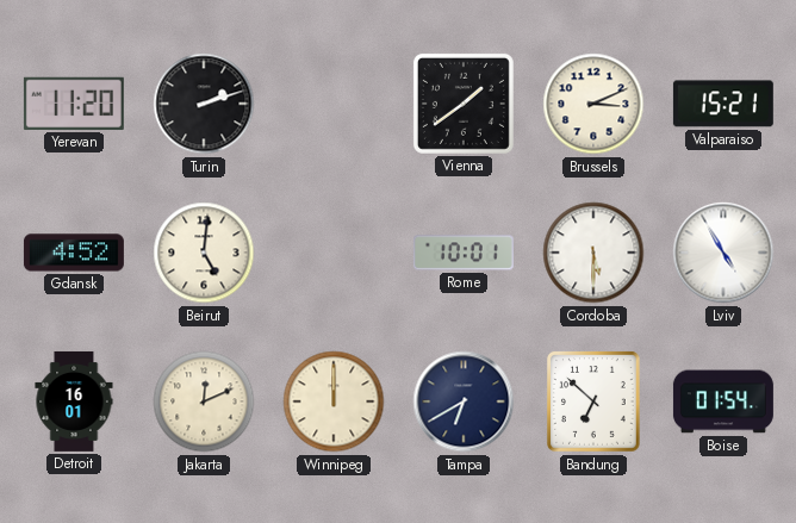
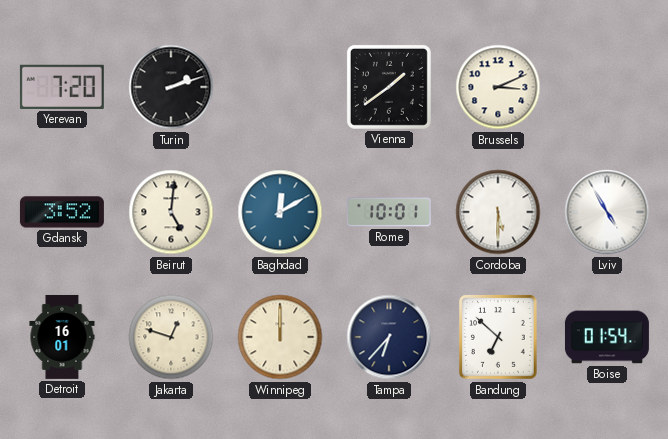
Yerevan: 11:20 -> 7:20
Valparaiso: 15:21 -> none
Gdansk: 4:52 -> 3:52
Baghdad: none -> 12:10
Jakarta: 12:11 -> 12:48
Tampa: 6:40 -> 6:37
